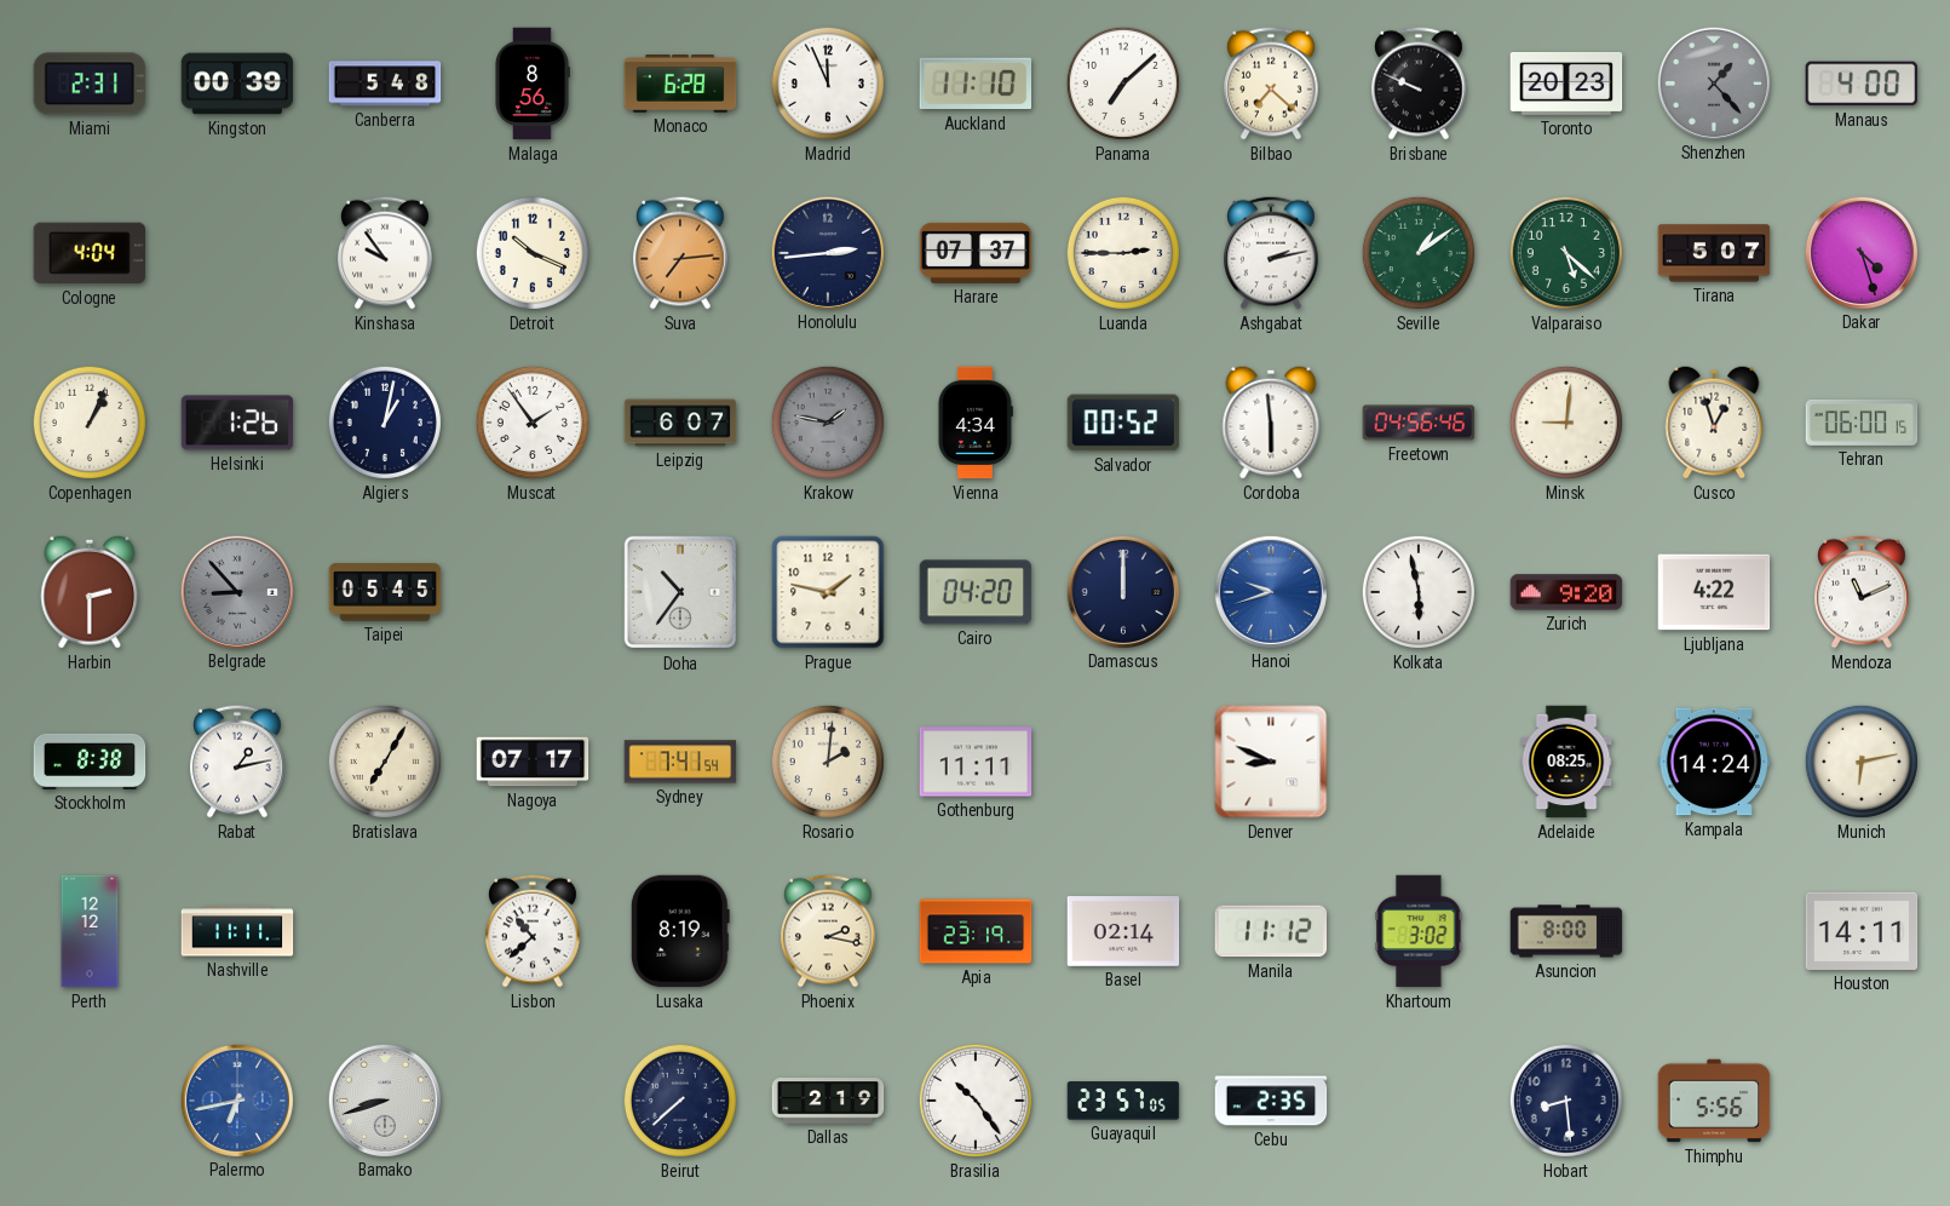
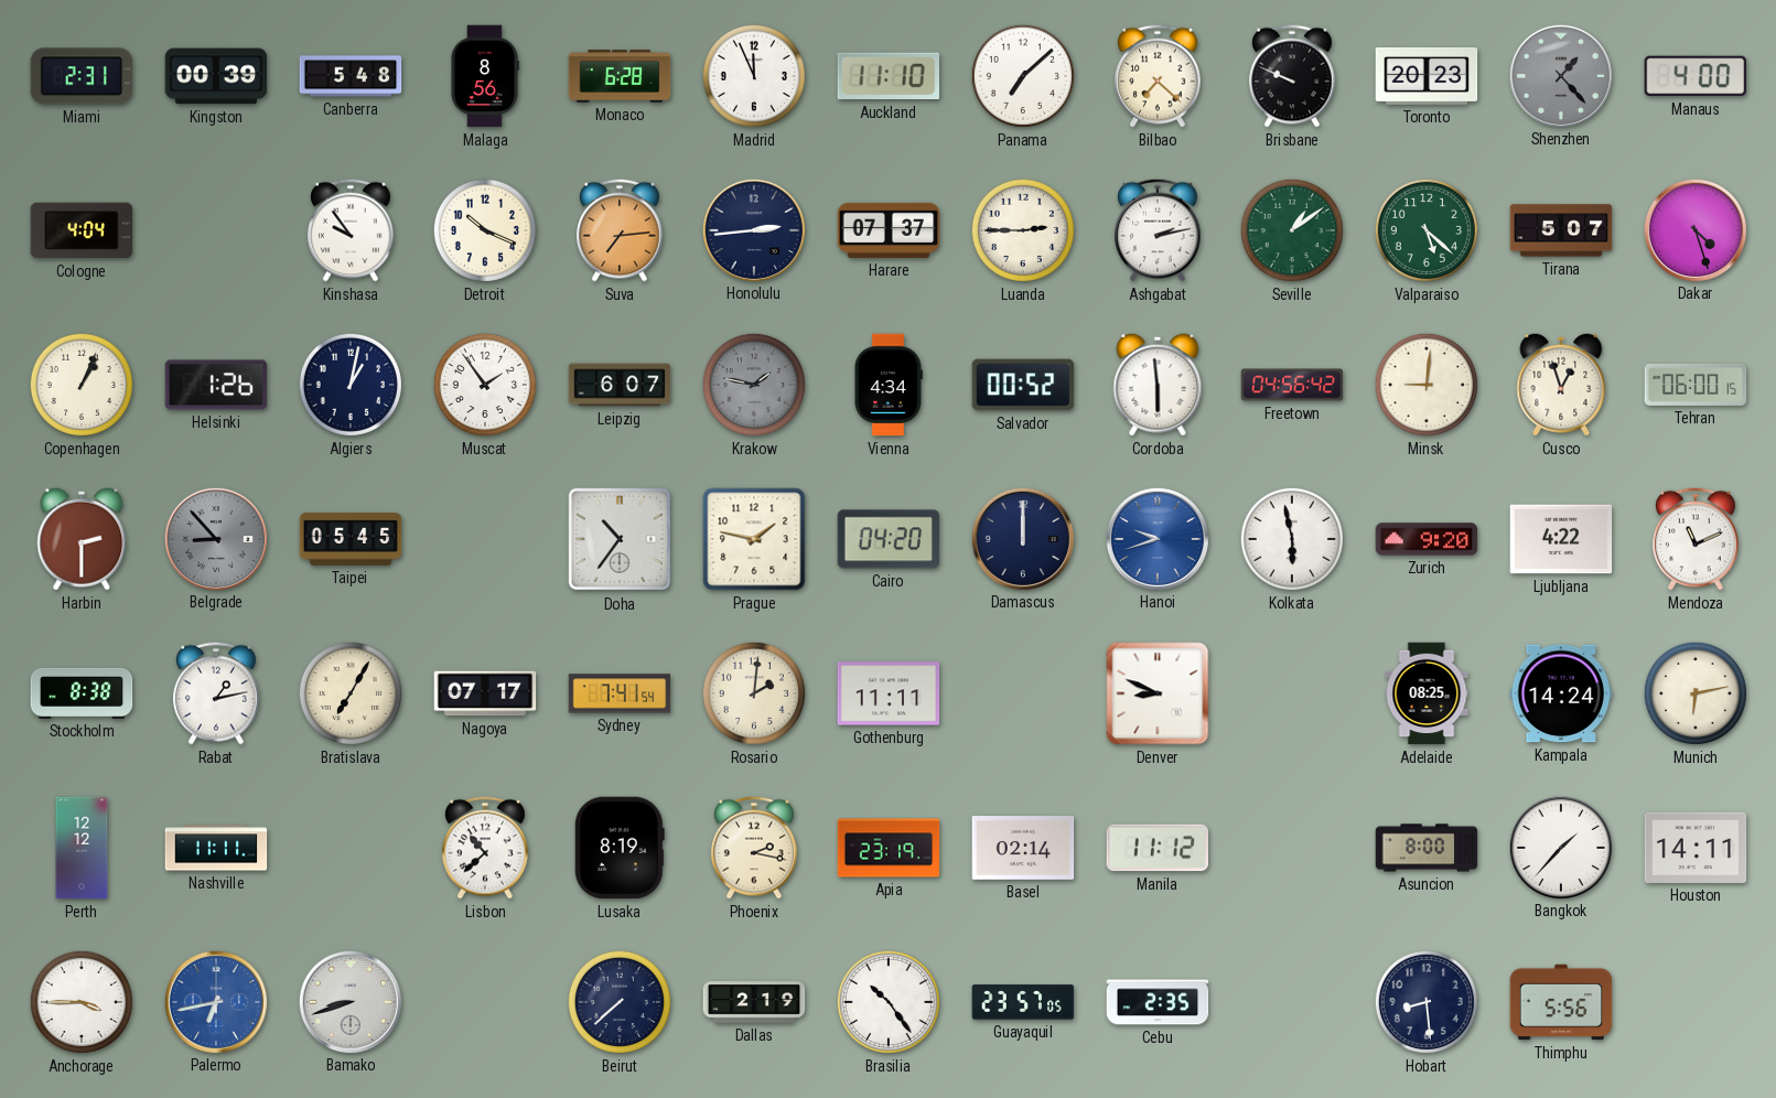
Freetown: 04:56:46 -> 04:56:42
Khartoum: 3:02 -> none
Bangkok: none -> 1:37
Anchorage: none -> 3:45
